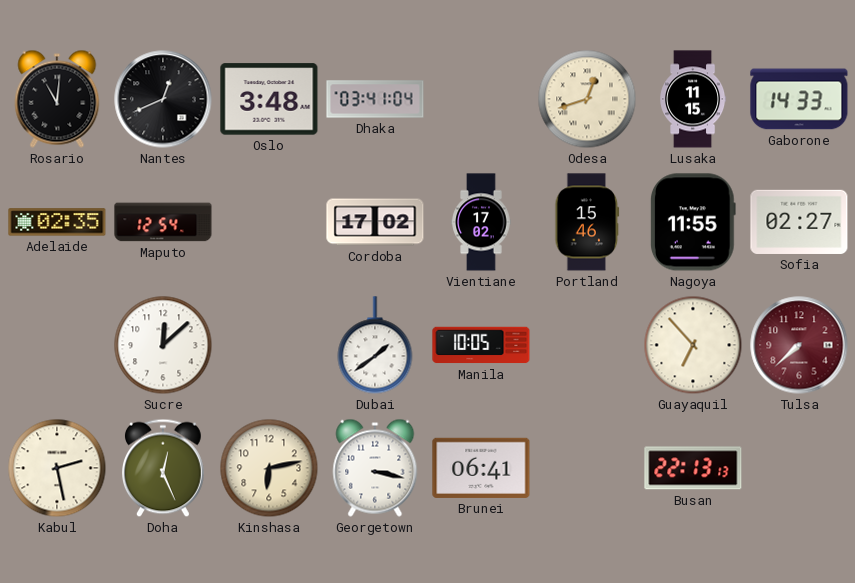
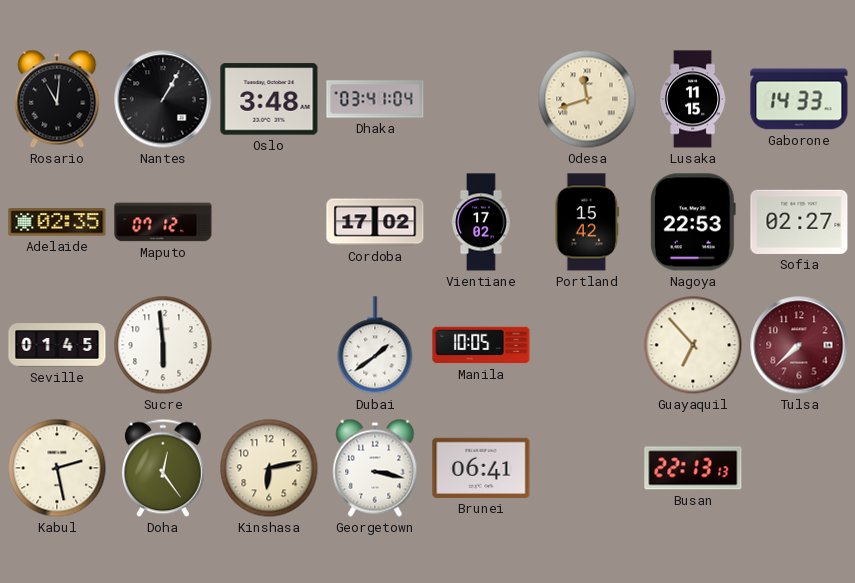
Nantes: 12:41 -> 1:05
Odesa: 12:42 -> 11:42
Maputo: 12:54 -> 07:12
Portland: 15:46 -> 15:42
Nagoya: 11:55 -> 22:53
Seville: none -> 01:45
Sucre: 12:08 -> 5:59
Doha: 12:26 -> 12:24
